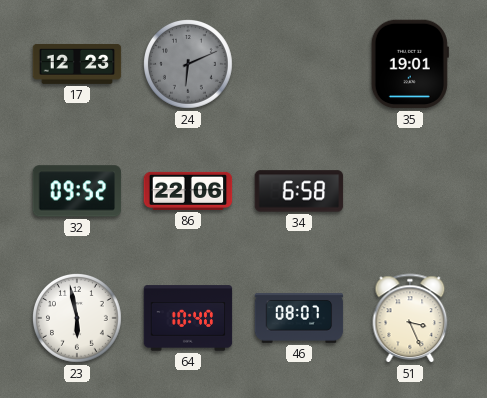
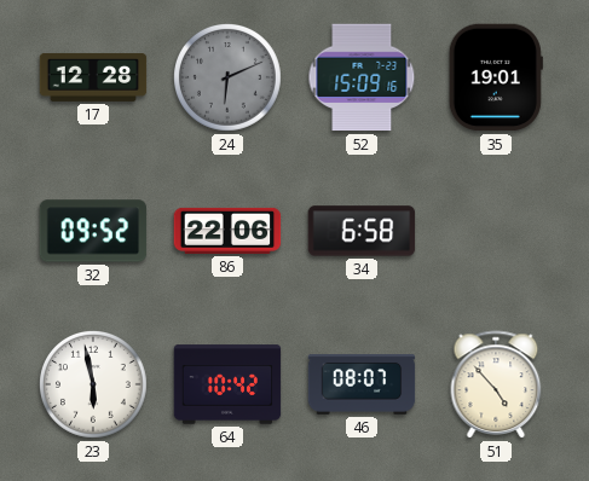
17: 12:23 -> 12:28
52: none -> 15:09
64: 10:40 -> 10:42
51: 3:26 -> 4:53
